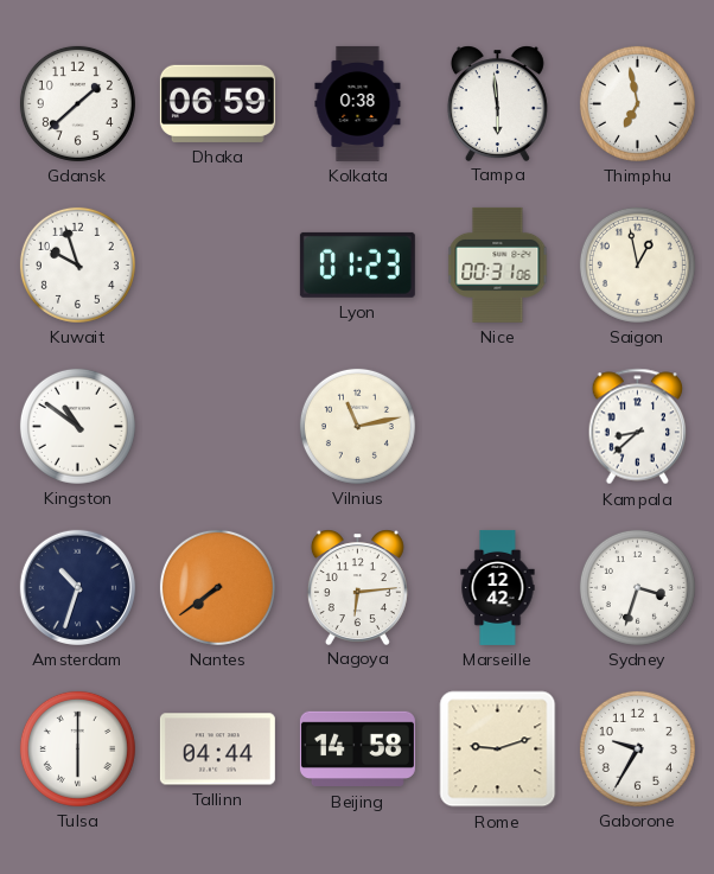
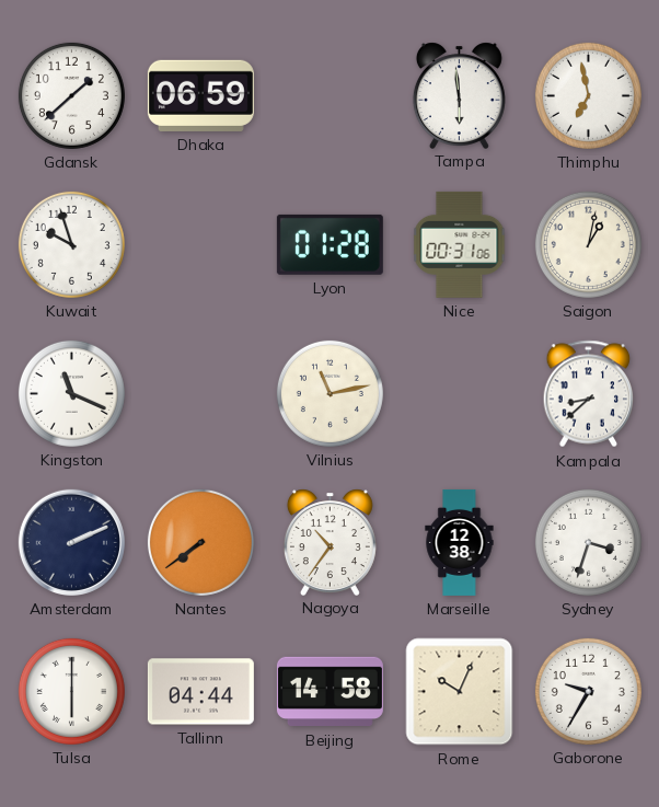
Kolkata: 0:38 -> none
Lyon: 01:23 -> 01:28
Saigon: 12:58 -> 1:02
Kingston: 10:51 -> 11:19
Amsterdam: 10:33 -> 2:11
Nagoya: 6:14 -> 10:36
Marseille: 12:42 -> 12:38
Rome: 9:12 -> 10:04
